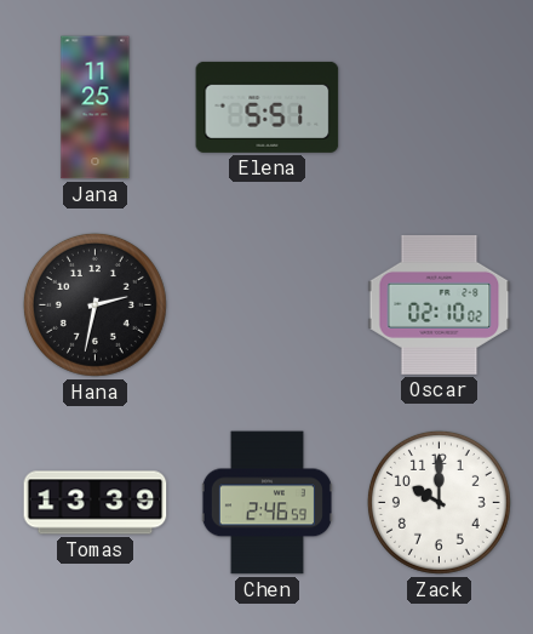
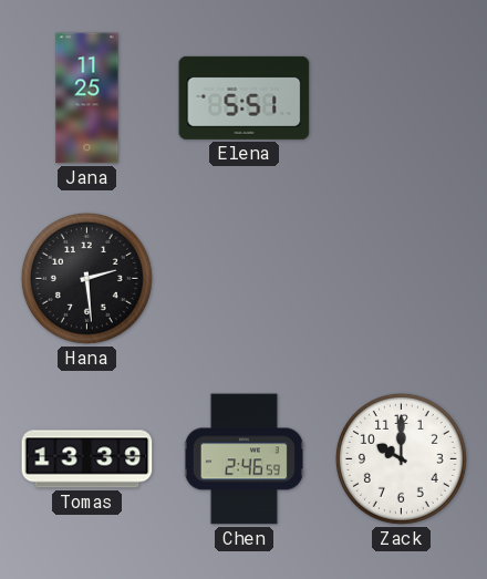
Hana: 2:32 -> 2:29
Oscar: 02:10 -> none
